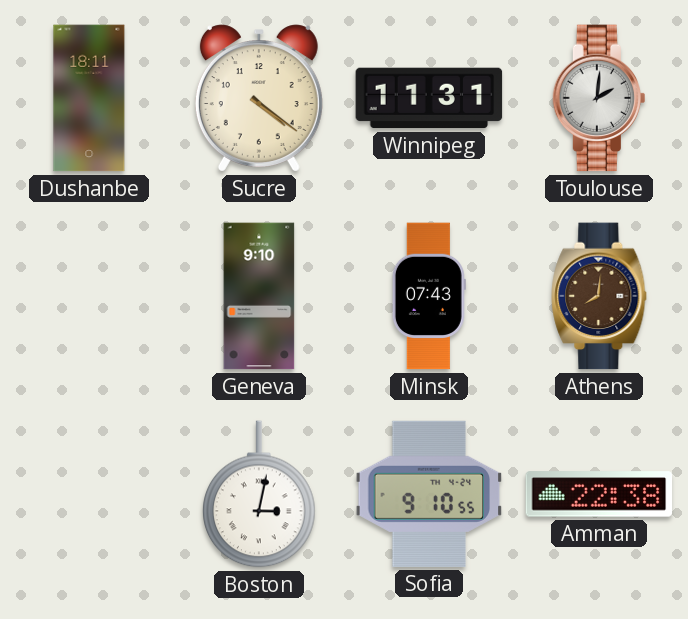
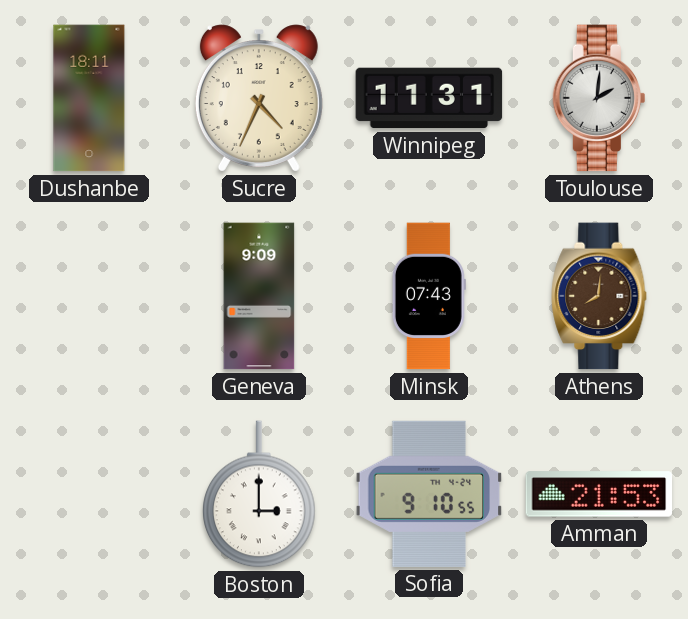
Sucre: 4:21 -> 4:34
Geneva: 9:10 -> 9:09
Boston: 3:02 -> 3:00
Amman: 22:38 -> 21:53
